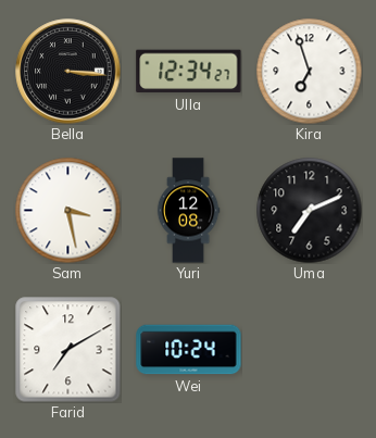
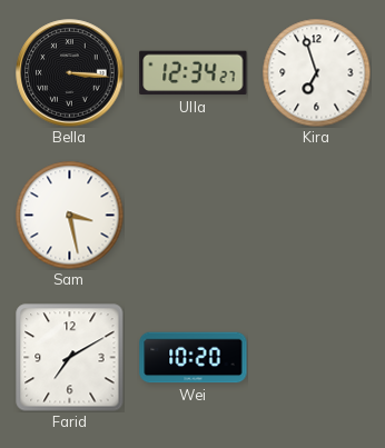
Yuri: 12:08 -> none
Uma: 7:11 -> none
Wei: 10:24 -> 10:20
